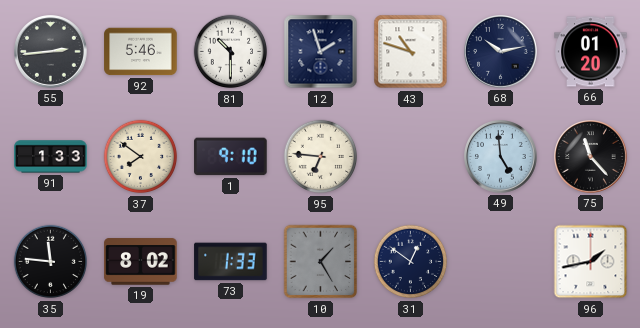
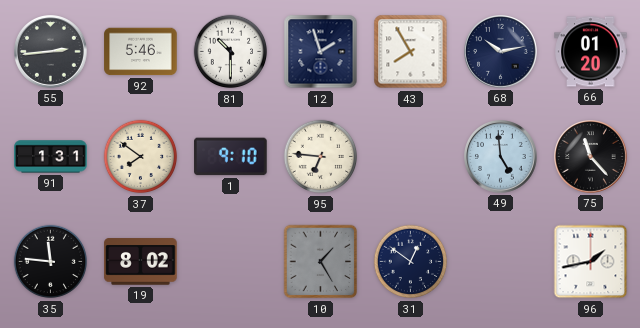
43: 10:48 -> 7:55
91: 1:33 -> 1:31
73: 1:33 -> none
